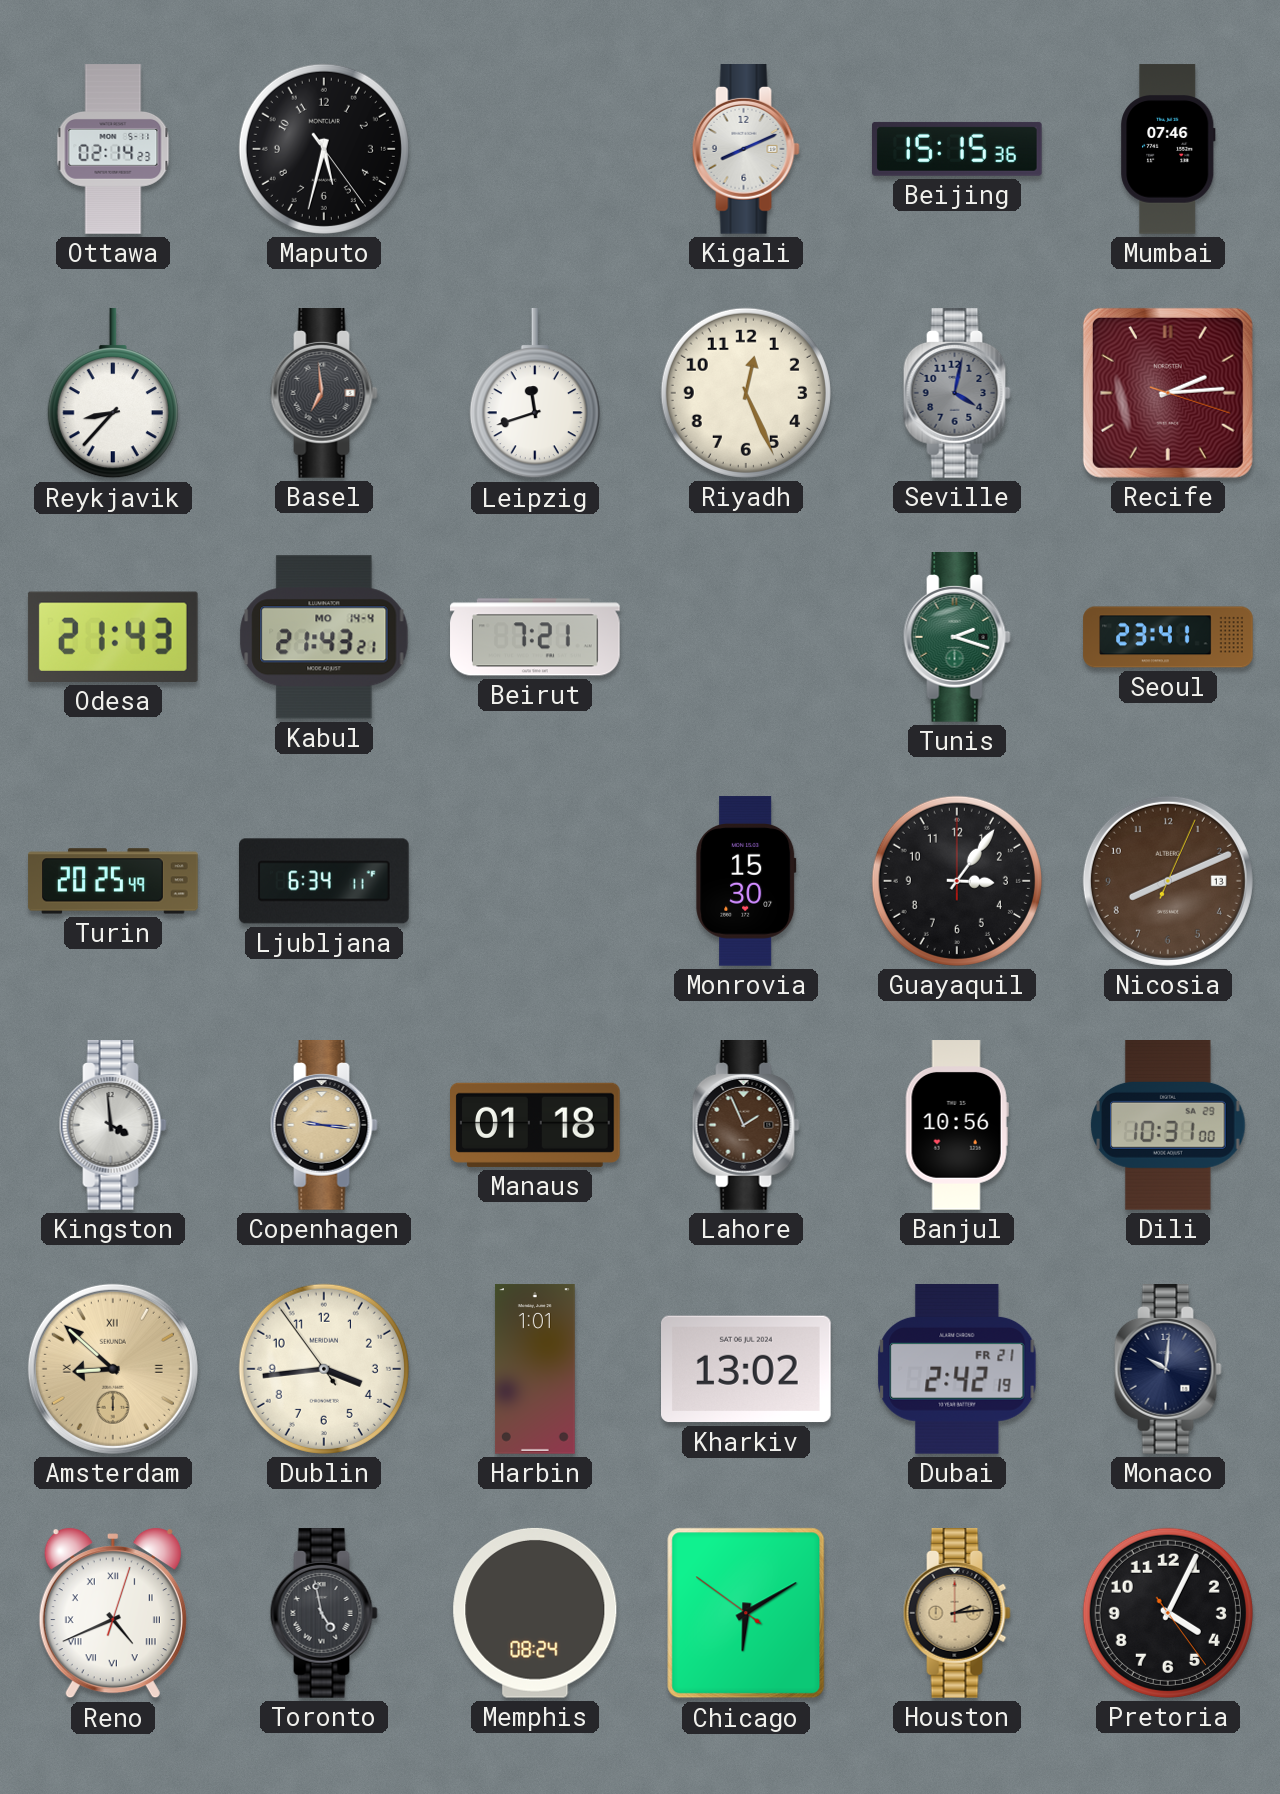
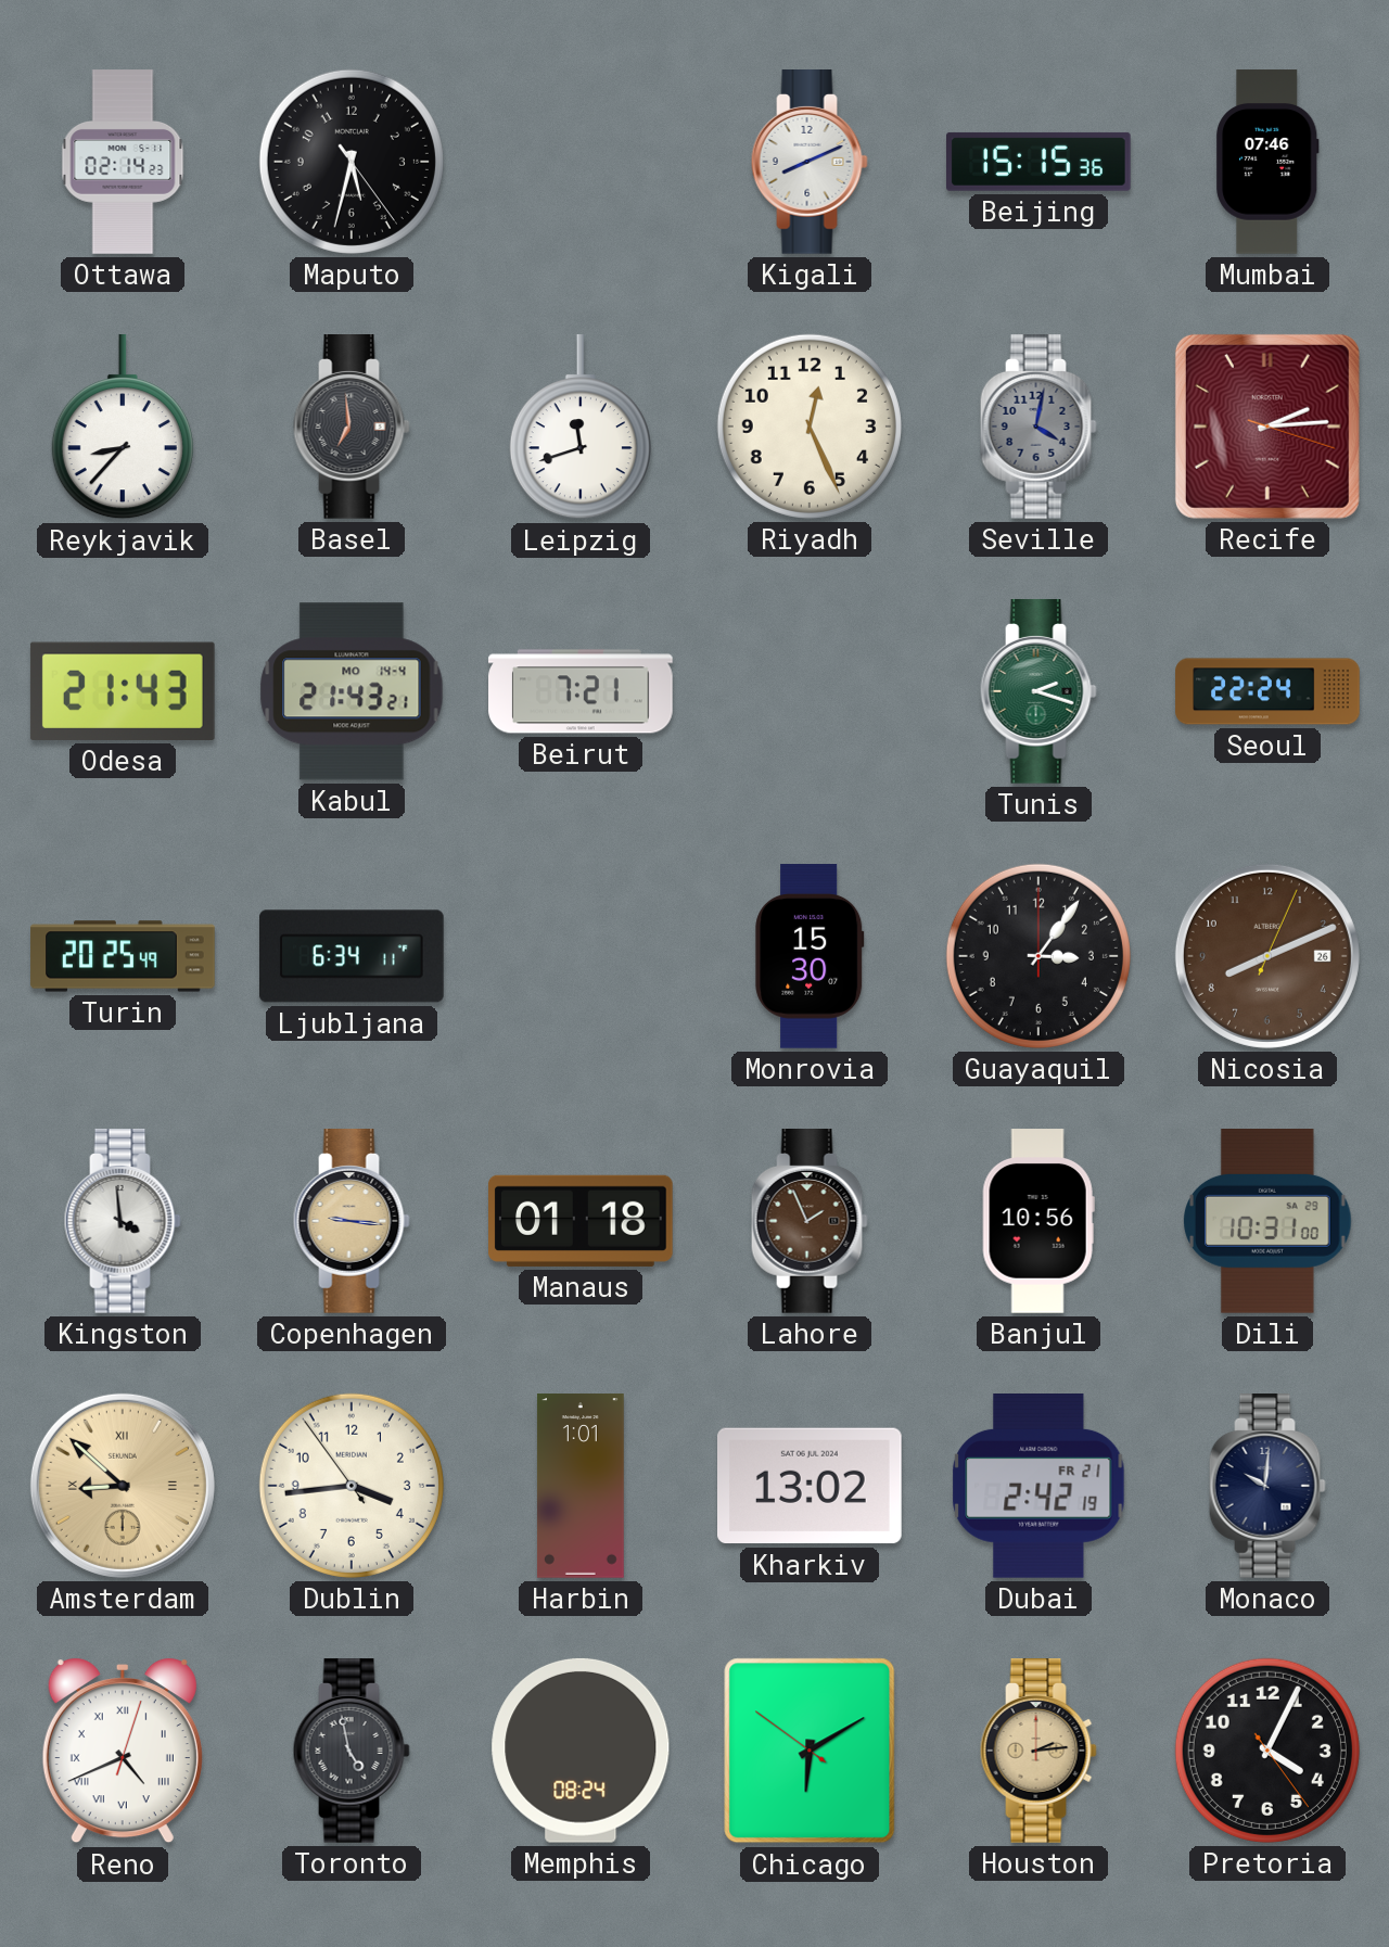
Seoul: 23:41 -> 22:24
Nicosia date: 13 -> 26
